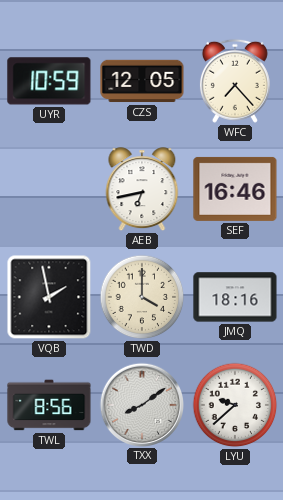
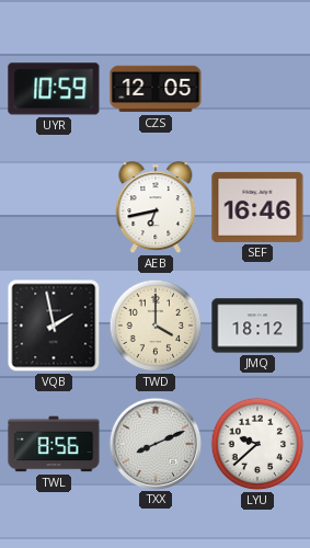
WFC: 7:23 -> none
JMQ: 18:16 -> 18:12
TXX: 8:09 -> 8:11
